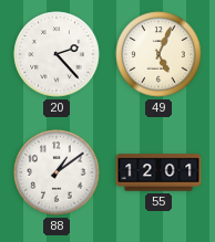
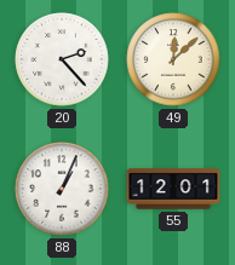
49: 5:04 -> 12:08
88: 1:09 -> 1:04
